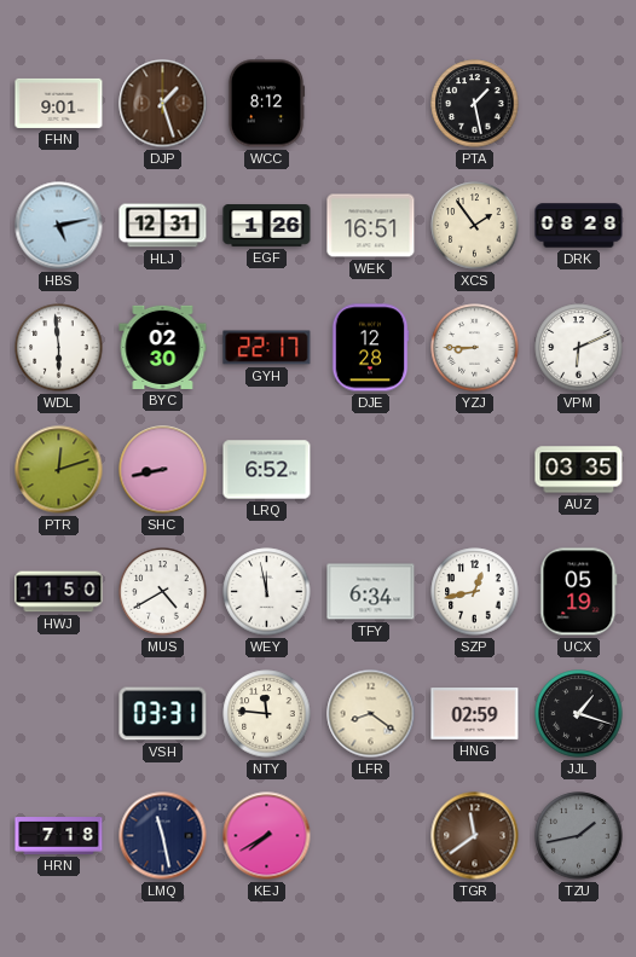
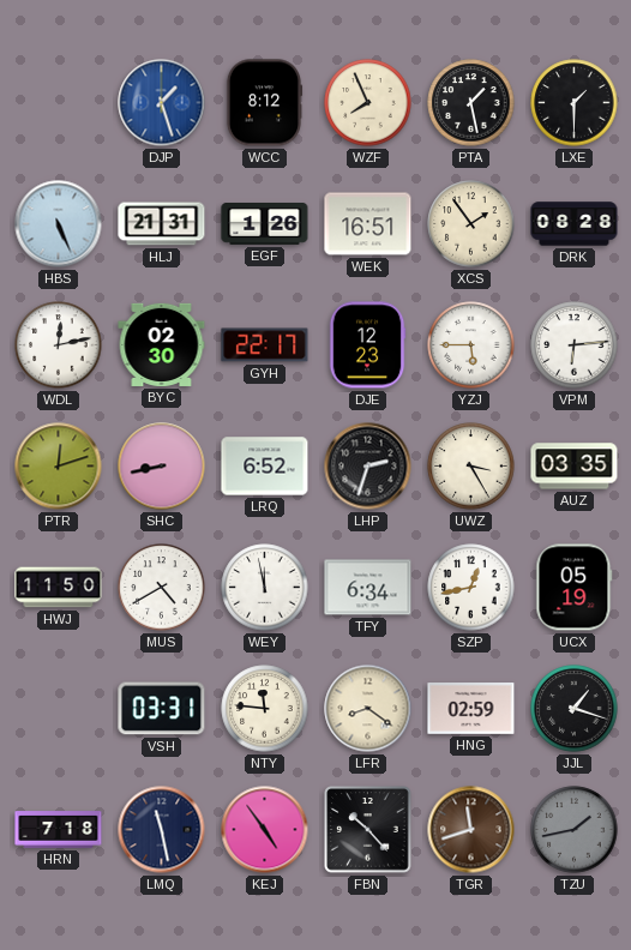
FHN: 9:01 -> none
DJP dial: brown -> blue
WZF: none -> 7:56
LXE: none -> 1:30
HBS: 5:13 -> 5:26
HLJ: 12:31 -> 21:31
WDL: 5:59 -> 12:13
DJE: 12:28 -> 12:23
YZJ: 8:45 -> 5:45
VPM: 6:11 -> 6:14
LHP: none -> 2:33
UWZ: none -> 3:25
KEJ: 7:40 -> 4:54
FBN: none -> 10:23
TGR: 11:39 -> 11:42
